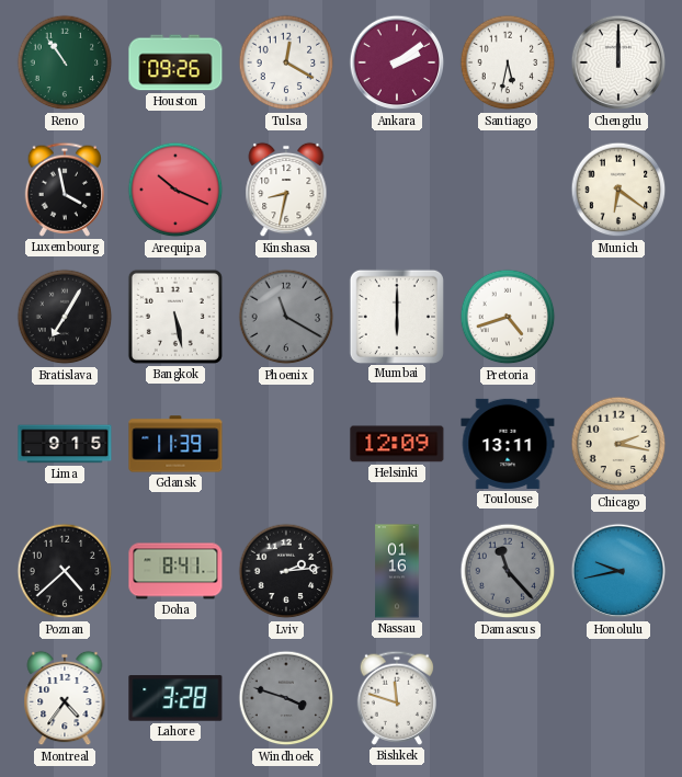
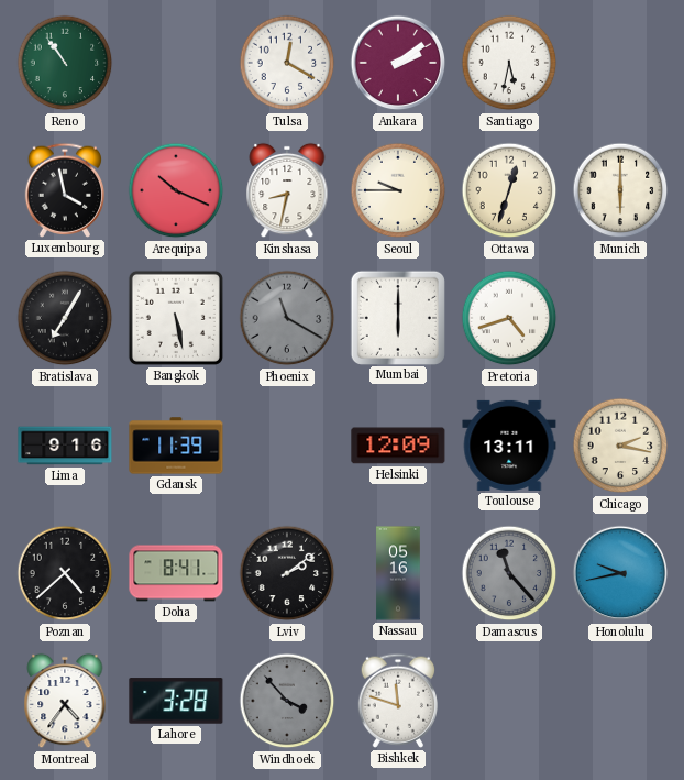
Houston: 09:26 -> none
Chengdu: 12:00 -> none
Seoul: none -> 9:45
Ottawa: none -> 12:33
Munich: 6:21 -> 6:00
Lima: 9:15 -> 9:16
Lviv: 2:14 -> 2:09
Nassau: 01:16 -> 05:16
Windhoek: 3:48 -> 3:53
